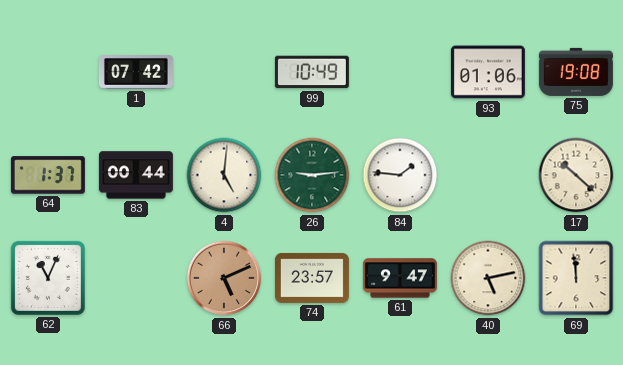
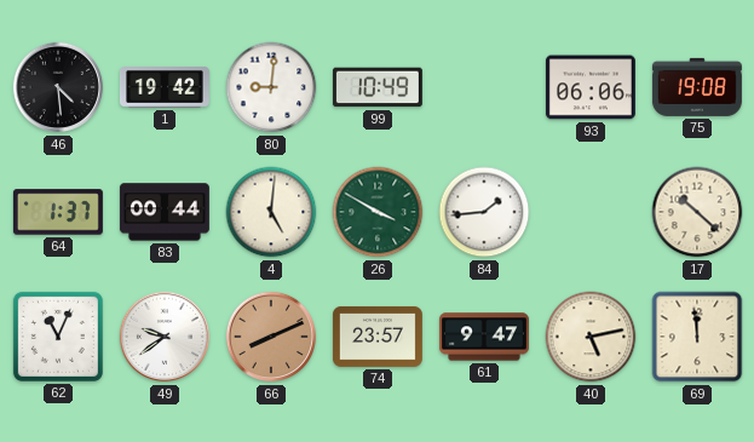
46: none -> 4:29
1: 07:42 -> 19:42
80: none -> 9:01
93: 01:06 -> 06:06
26: 9:14 -> 3:50
84: 1:46 -> 1:44
49: none -> 9:39
66: 5:11 -> 8:11
